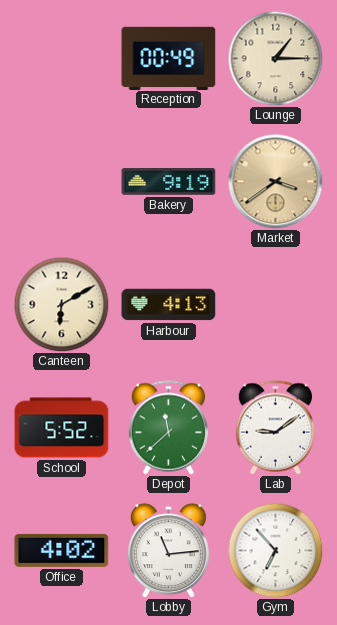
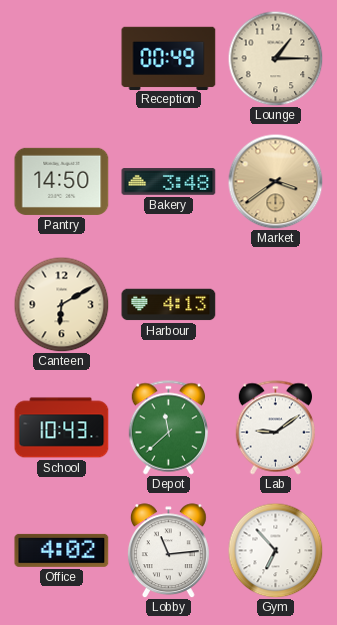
Pantry: none -> 14:50
Bakery: 9:19 -> 3:48
School: 5:52 -> 10:43
